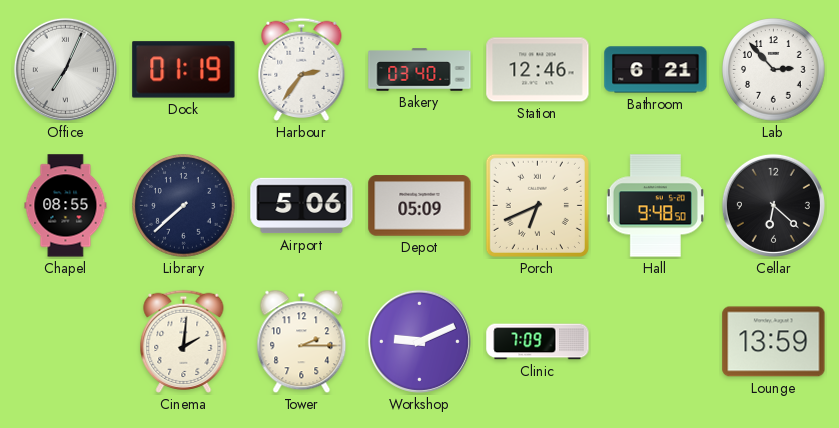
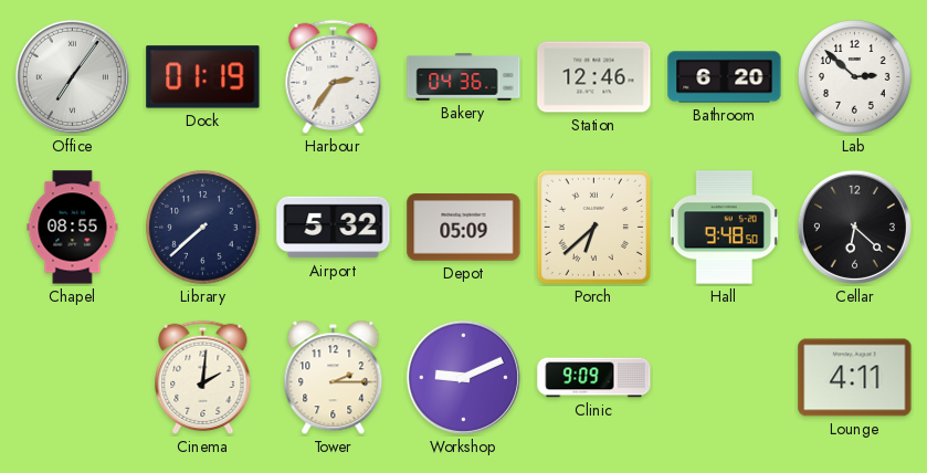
Office: 7:04 -> 7:06
Bakery: 03:40 -> 04:36
Bathroom: 6:21 -> 6:20
Lab: 2:53 -> 2:52
Airport: 5:06 -> 5:32
Porch: 6:41 -> 6:38
Clinic: 7:09 -> 9:09
Lounge: 13:59 -> 4:11
